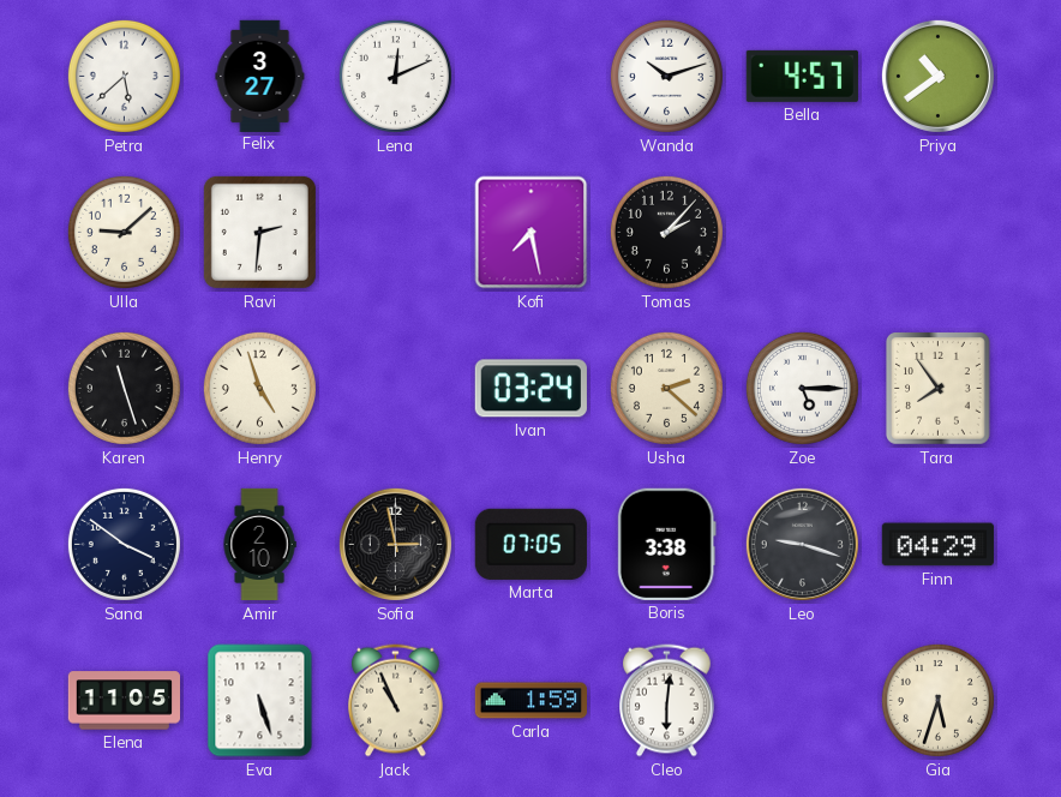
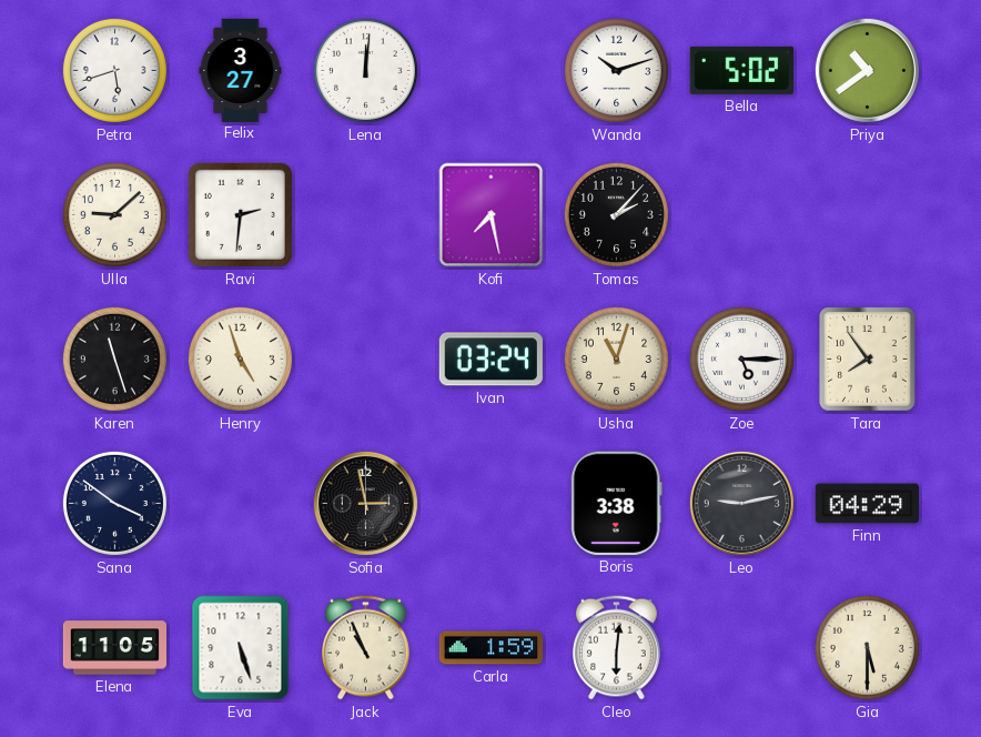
Petra: 5:38 -> 5:42
Lena: 12:11 -> 12:01
Bella: 4:57 -> 5:02
Usha: 2:22 -> 11:03
Amir: 2:10 -> none
Marta: 07:05 -> none
Leo: 9:18 -> 9:13
Gia: 5:33 -> 5:30
